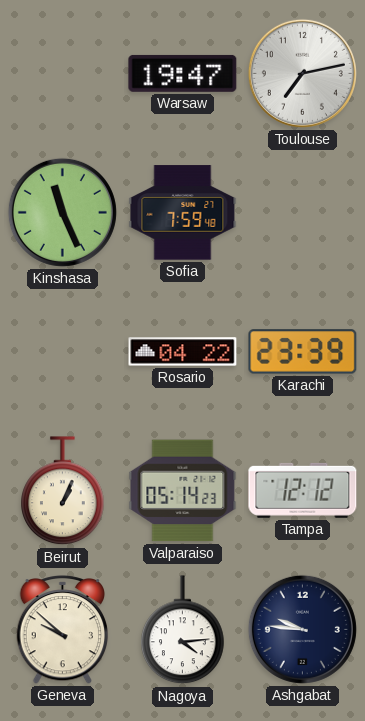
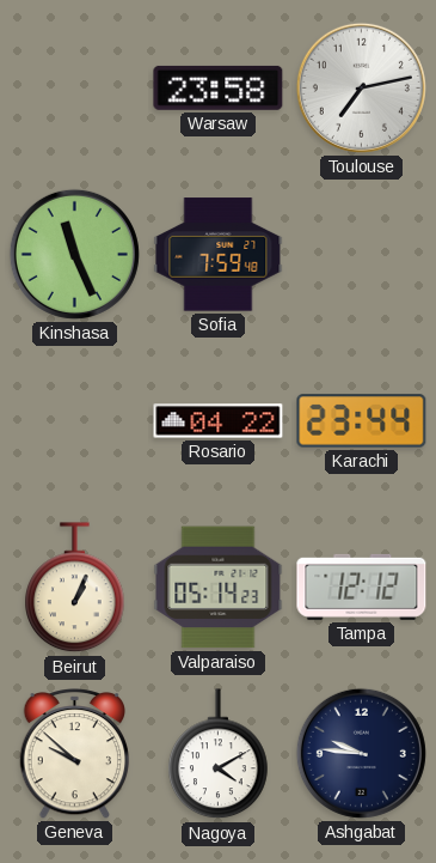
Warsaw: 19:47 -> 23:58
Karachi: 23:39 -> 23:44
Nagoya: 4:14 -> 4:10
